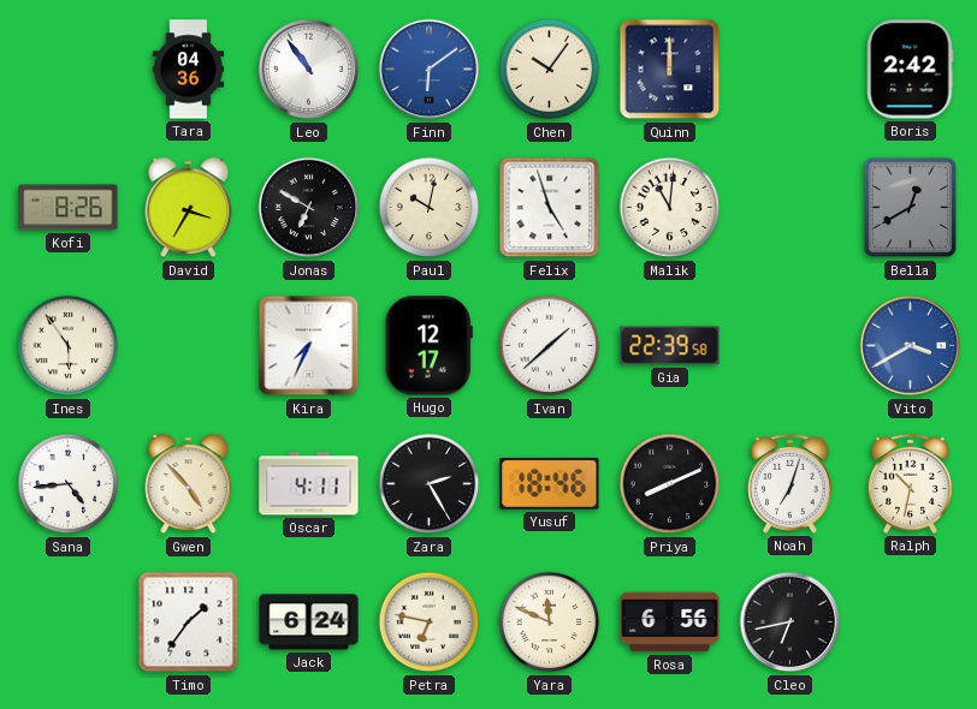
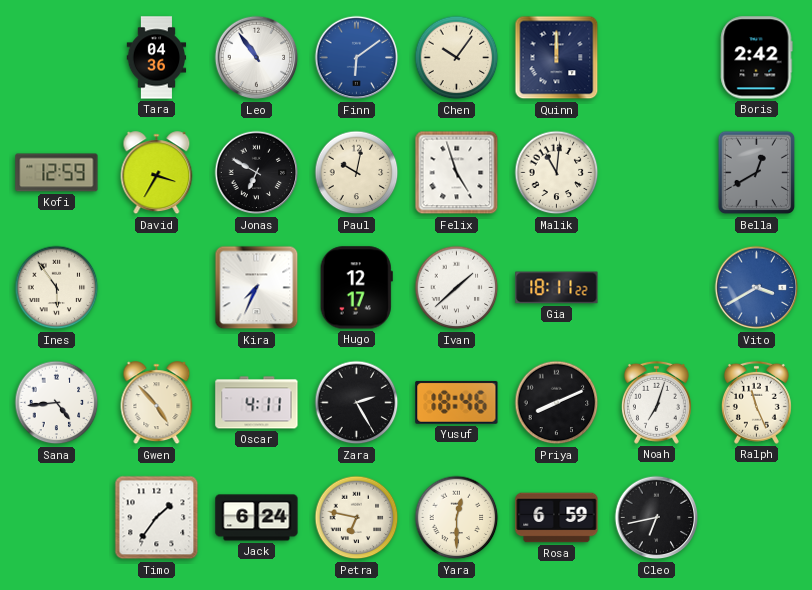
Kofi: 8:26 -> 12:59
Gia: 22:39 -> 18:11
Ralph: 10:32 -> 11:26
Yara: 11:49 -> 12:30
Rosa: 6:56 -> 6:59
